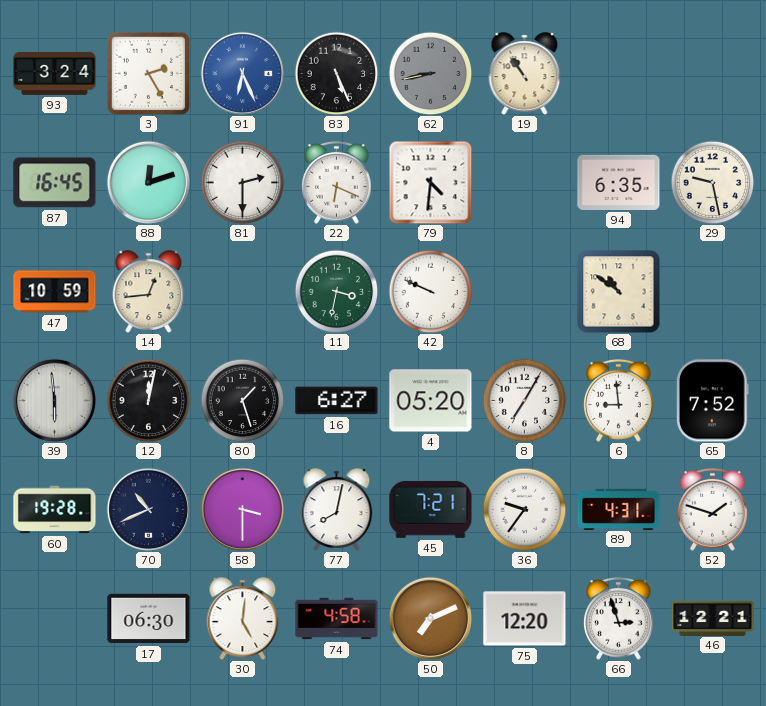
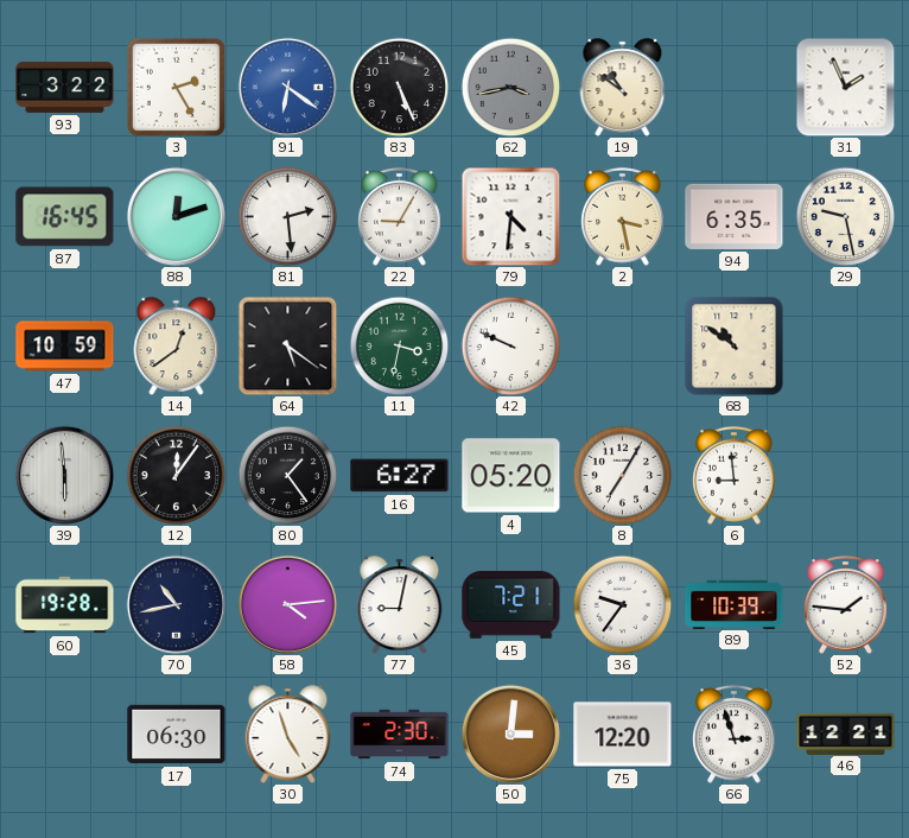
93: 3:24 -> 3:22
91: 6:26 -> 6:21
62: 8:43 -> 3:43
19: 10:54 -> 10:51
31: none -> 1:56
81: 2:30 -> 2:29
22: 6:19 -> 9:05
2: none -> 3:28
14: 12:44 -> 12:39
64: none -> 5:21
12: 12:02 -> 12:06
80: 1:27 -> 1:24
65: 7:52 -> none
70: 10:41 -> 10:43
58: 3:30 -> 4:14
77: 8:02 -> 9:02
89: 4:31 -> 10:39
52: 1:48 -> 1:46
30: 5:01 -> 4:57
74: 4:58 -> 2:30
50: 7:11 -> 3:01
